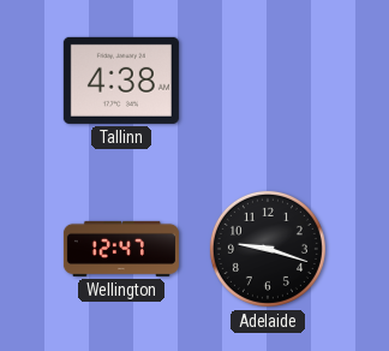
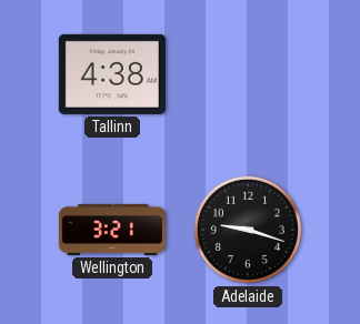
Wellington: 12:47 -> 3:21
